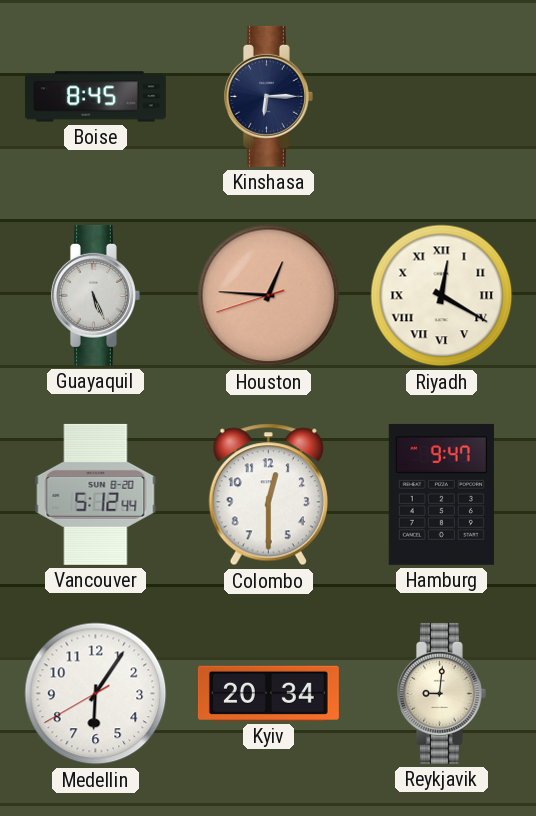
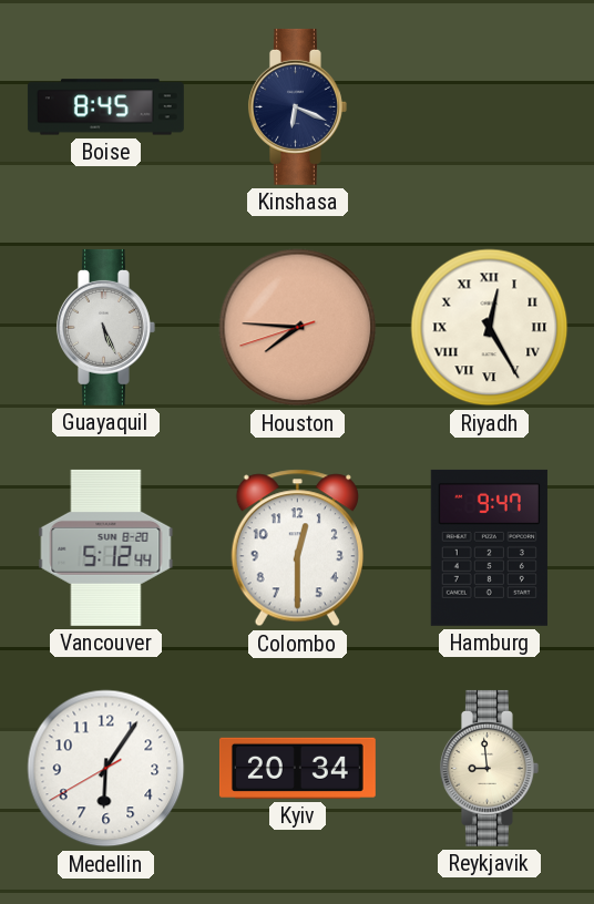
Kinshasa: 6:15 -> 6:19
Houston: 12:45 -> 7:45
Riyadh: 12:20 -> 12:25
Reykjavik: 9:01 -> 8:59
